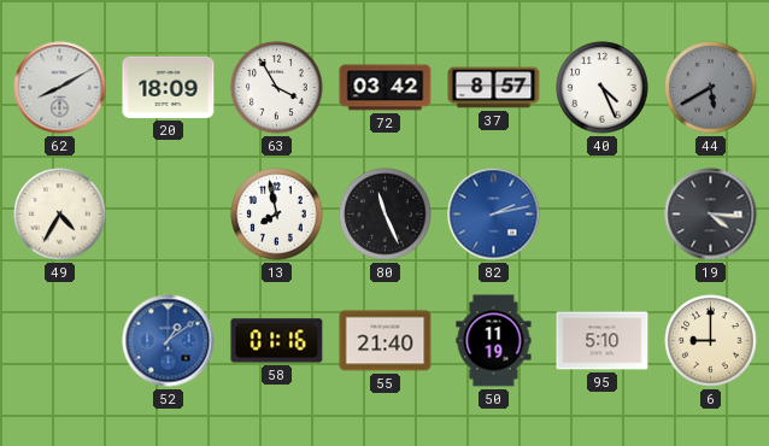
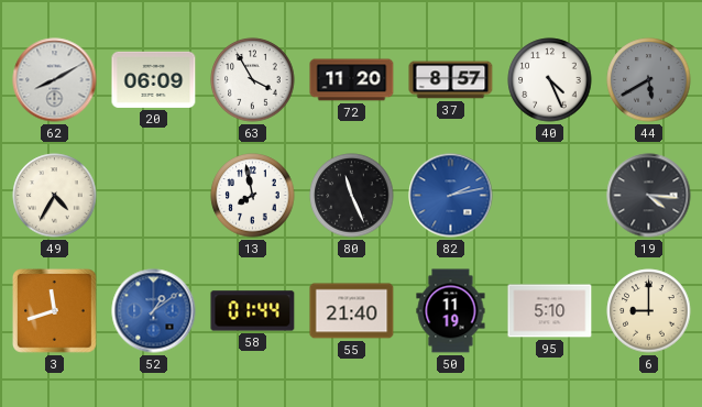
20: 18:09 -> 06:09
72: 03:42 -> 11:20
3: none -> 11:42
58: 01:16 -> 01:44
